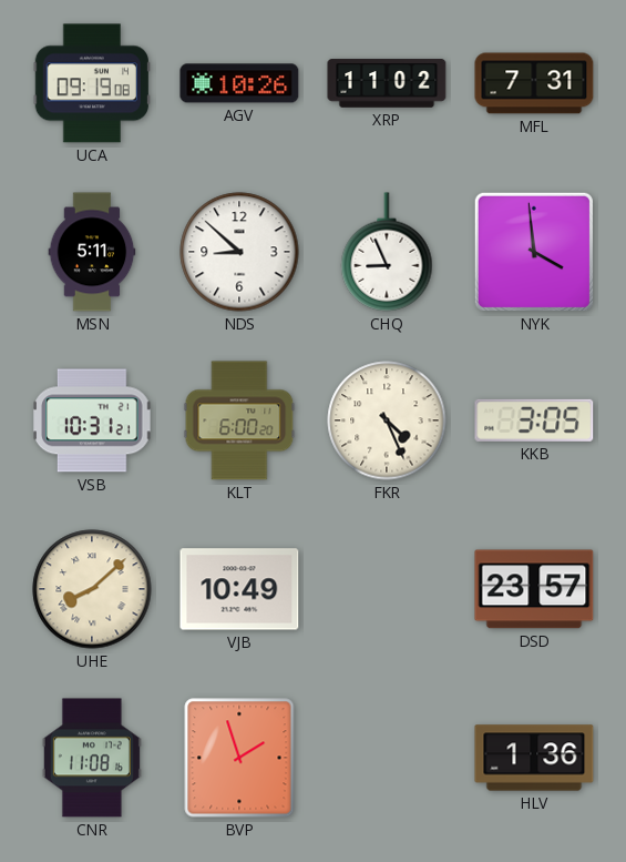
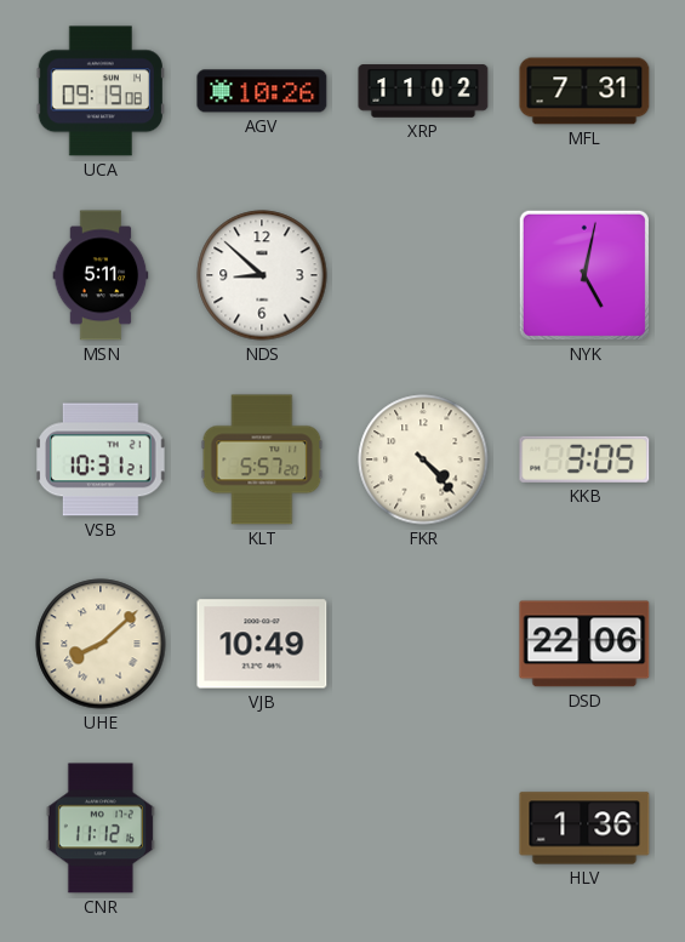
CHQ: 8:56 -> none
NYK: 3:59 -> 5:02
KLT: 6:00 -> 5:57
FKR: 4:26 -> 4:23
DSD: 23:57 -> 22:06
CNR: 11:08 -> 11:12
BVP: 1:57 -> none
